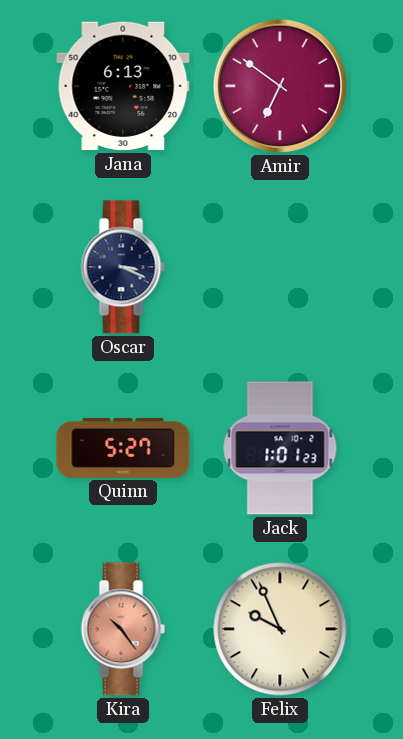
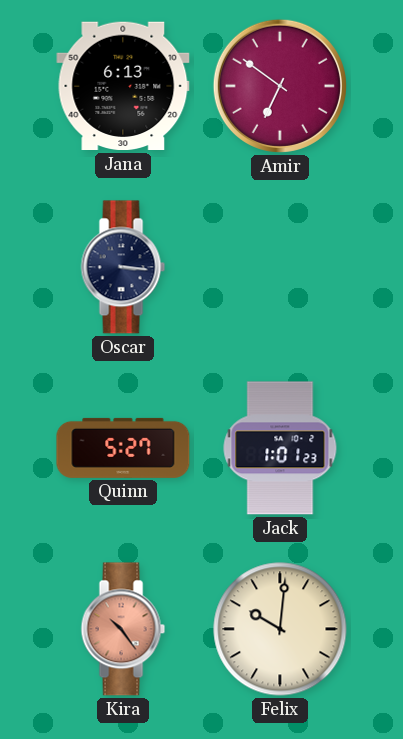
Oscar: 3:19 -> 3:16
Felix: 9:56 -> 10:01
